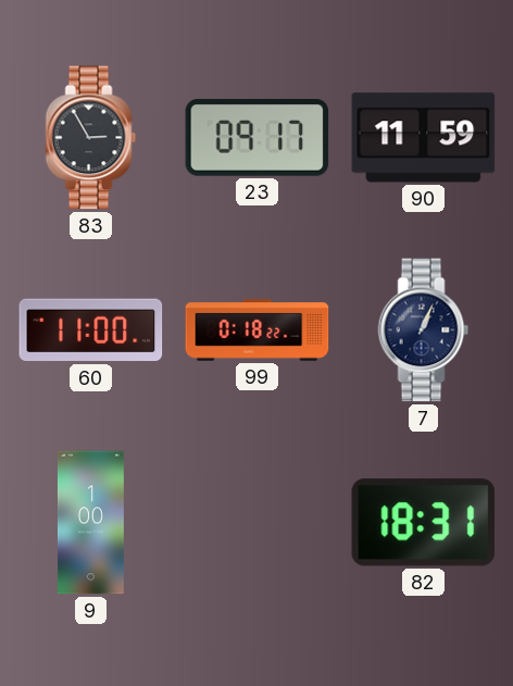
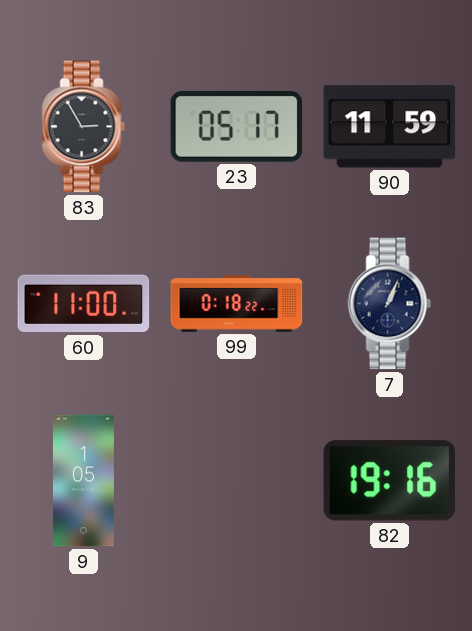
23: 09:17 -> 05:17
9: 1:00 -> 1:05
82: 18:31 -> 19:16
